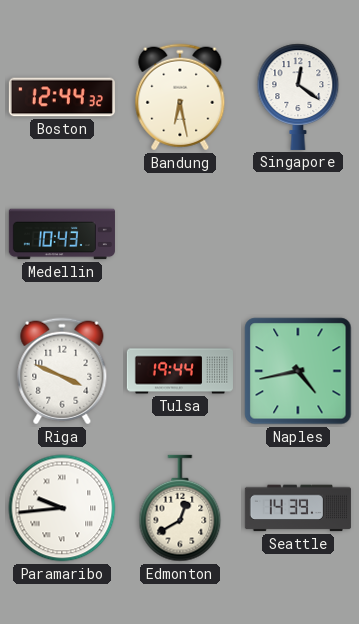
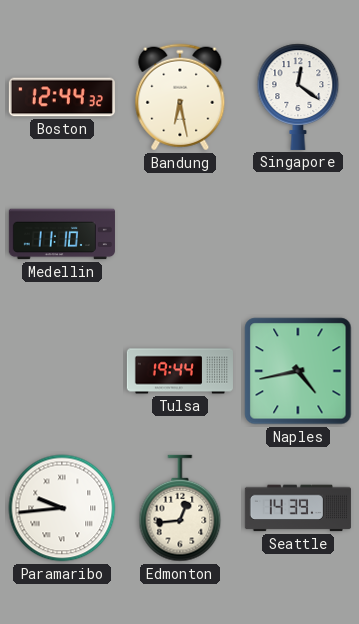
Medellin: 10:43 -> 11:10
Riga: 3:49 -> none
Edmonton: 12:40 -> 12:44
